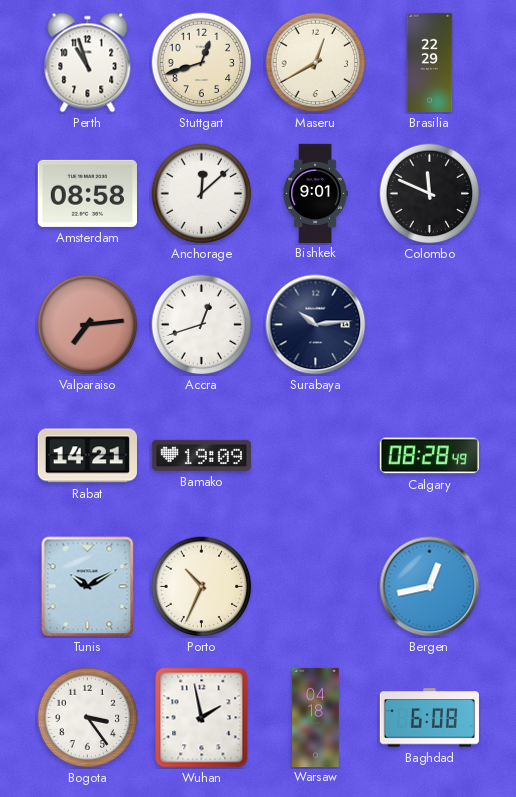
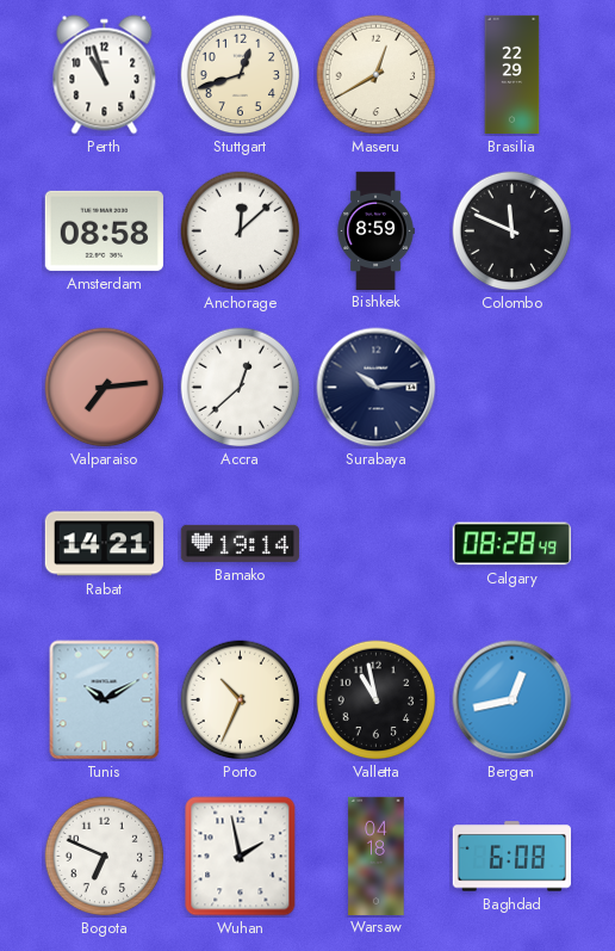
Bishkek: 9:01 -> 8:59
Accra: 12:42 -> 12:38
Bamako: 19:09 -> 19:14
Valletta: none -> 10:58
Bogota: 3:24 -> 6:49
